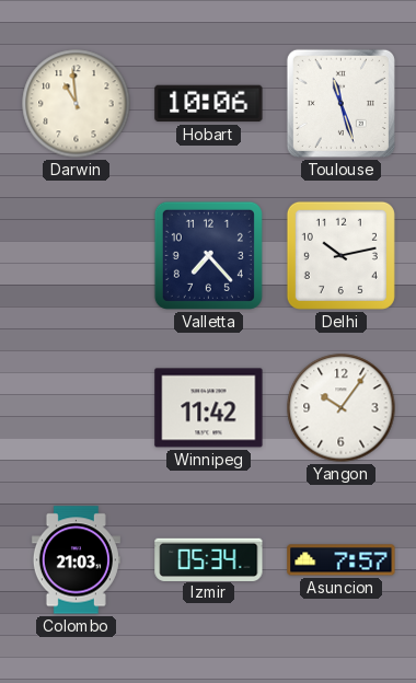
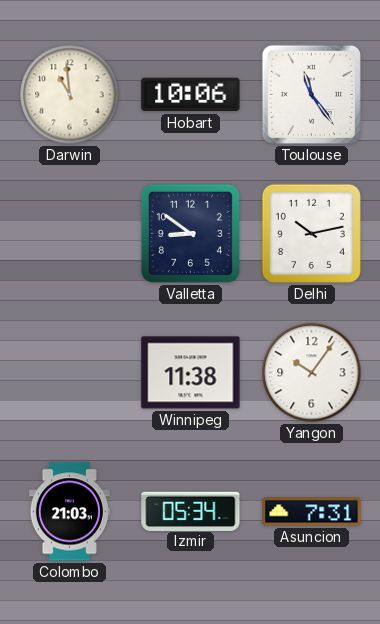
Toulouse: 11:27 -> 11:24
Valletta: 7:23 -> 8:51
Winnipeg: 11:42 -> 11:38
Asuncion: 7:57 -> 7:31
